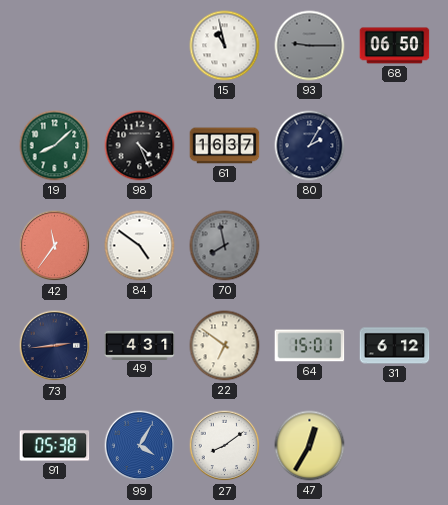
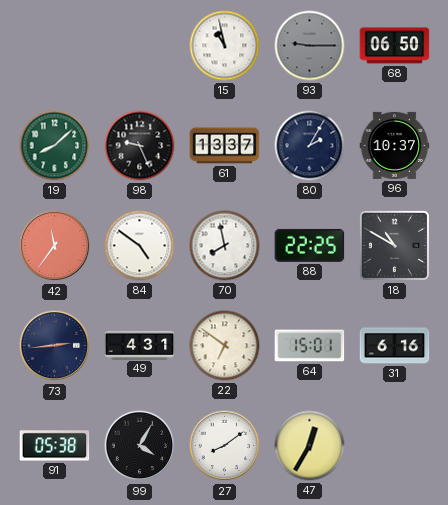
98: 4:26 -> 9:26
61: 16:37 -> 13:37
96: none -> 10:37
70 dial: grey -> white
88: none -> 22:25
18: none -> 10:50
31: 6:12 -> 6:16
99 dial: blue -> black
